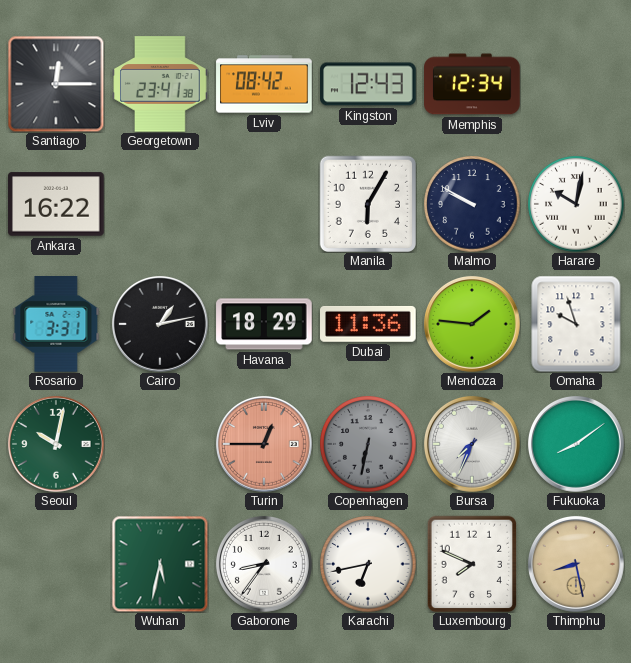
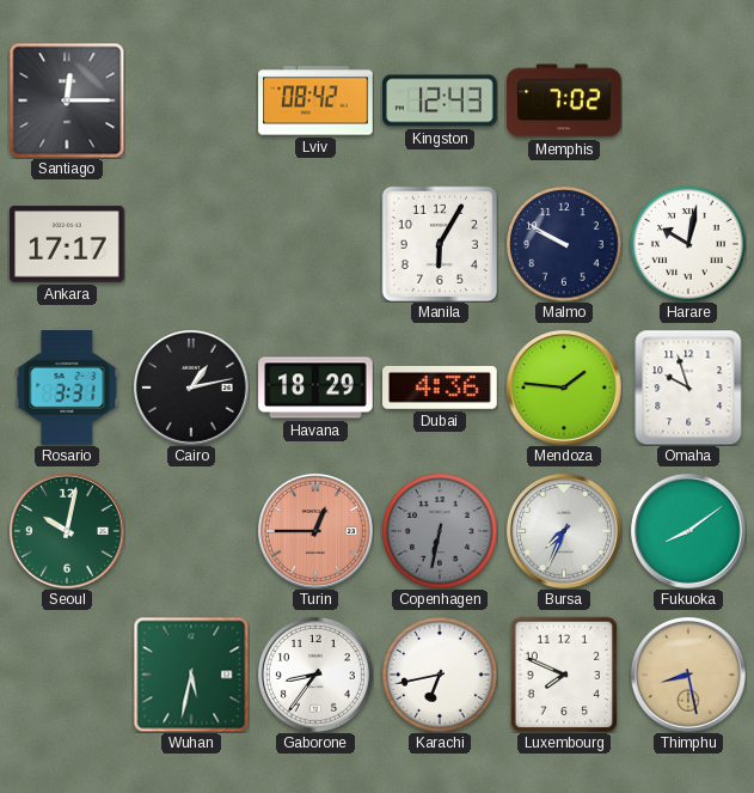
Georgetown: 23:41 -> none
Memphis: 12:34 -> 7:02
Ankara: 16:22 -> 17:17
Dubai: 11:36 -> 4:36
